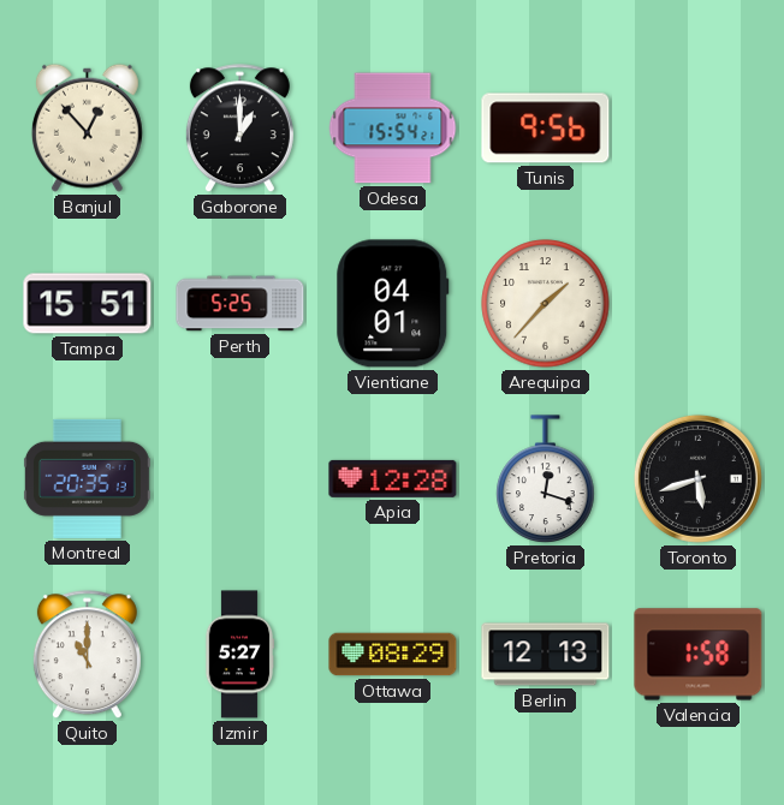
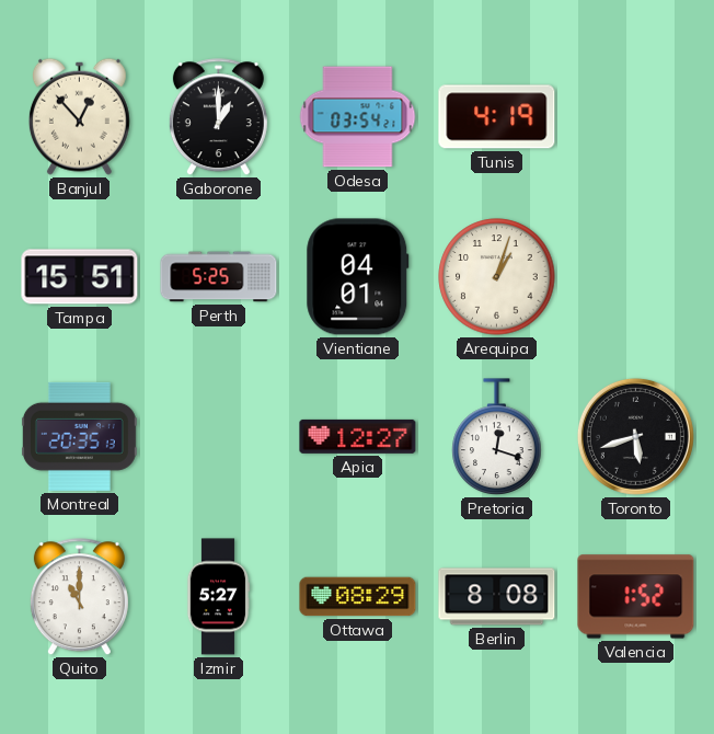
Odesa: 15:54 -> 03:54
Tunis: 9:56 -> 4:19
Arequipa: 1:37 -> 1:03
Apia: 12:28 -> 12:27
Berlin: 12:13 -> 8:08
Valencia: 1:58 -> 1:52
